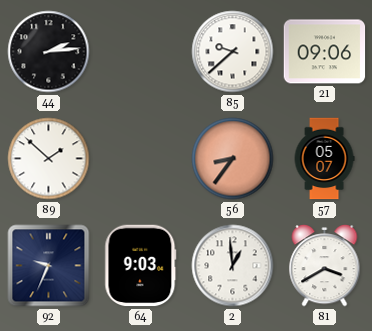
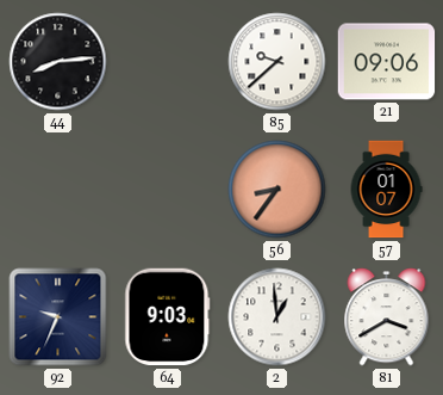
44: 2:14 -> 8:14
89: 1:52 -> none
57: 05:07 -> 01:07
